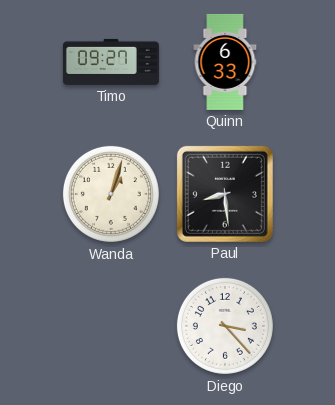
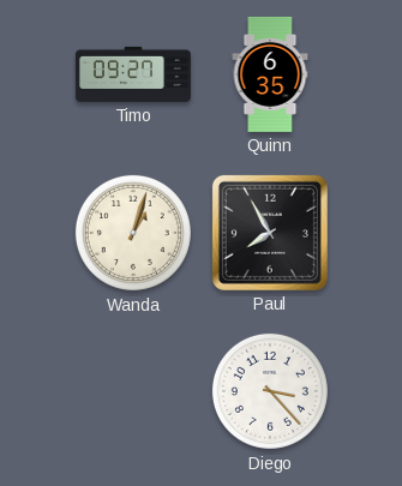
Quinn: 6:33 -> 6:35
Paul: 8:29 -> 7:55
